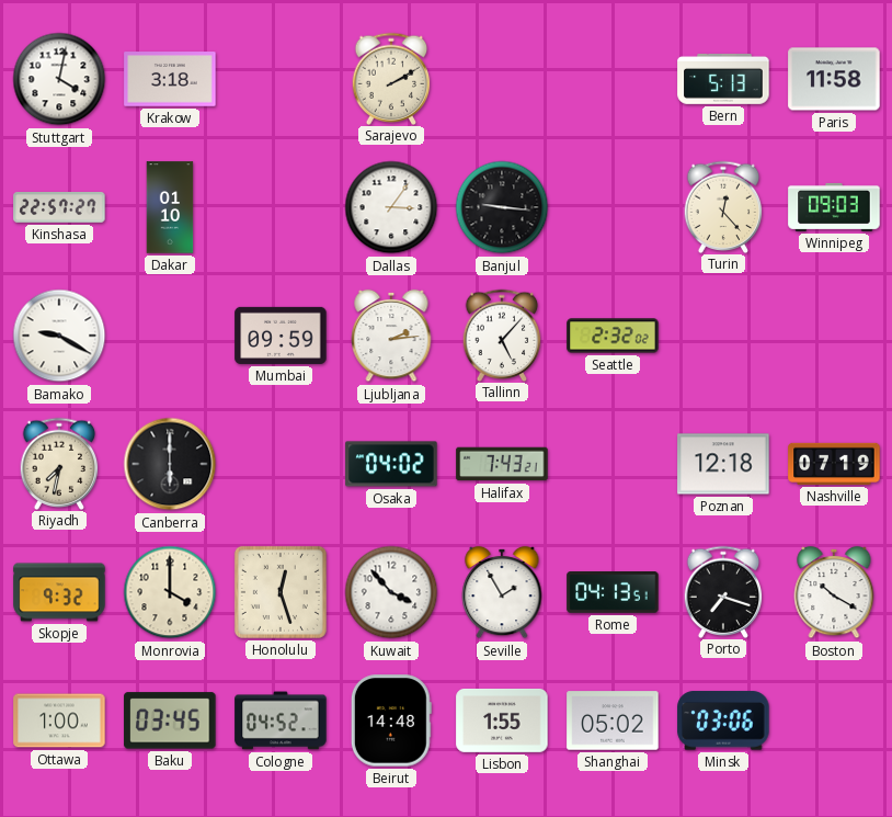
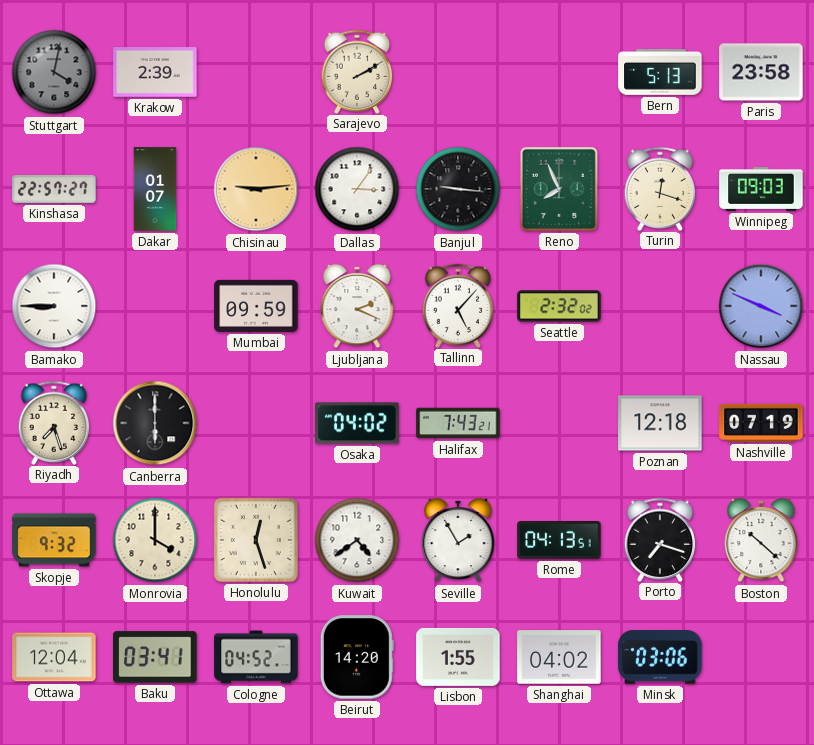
Stuttgart dial: white -> grey
Krakow: 3:18 -> 2:39
Paris: 11:58 -> 23:58
Dakar: 01:10 -> 01:07
Chisinau: none -> 9:14
Reno: none -> 7:56
Turin: 12:23 -> 12:18
Bamako: 9:20 -> 8:45
Ljubljana: 2:14 -> 2:19
Nassau: none -> 3:49
Riyadh: 7:32 -> 7:27
Kuwait: 3:53 -> 4:39
Boston: 10:20 -> 10:22
Ottawa: 1:00 -> 12:04
Baku: 03:45 -> 03:41
Beirut: 14:48 -> 14:20
Shanghai: 05:02 -> 04:02
